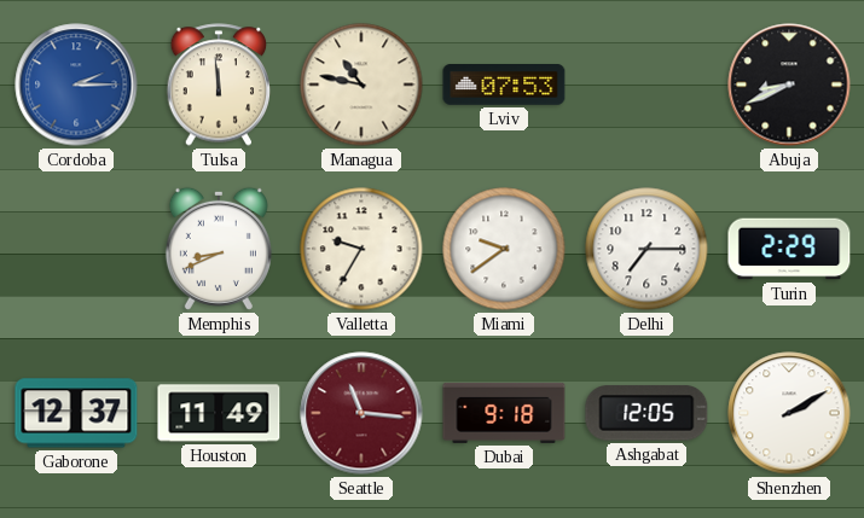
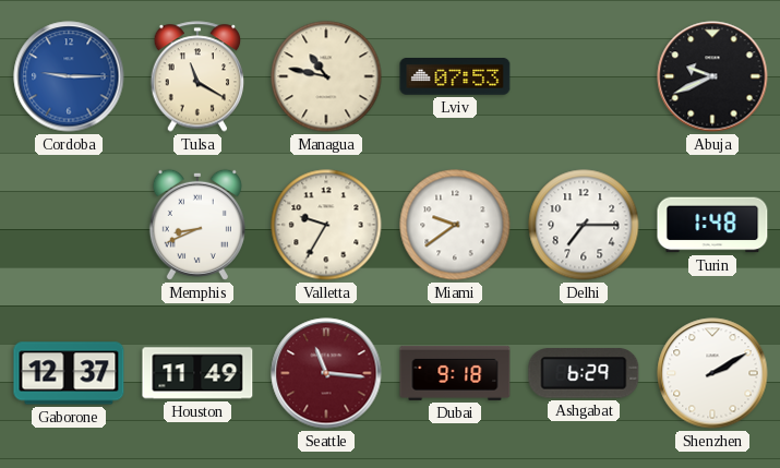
Cordoba: 2:15 -> 9:15
Tulsa: 11:59 -> 11:20
Abuja: 8:41 -> 9:41
Turin: 2:29 -> 1:48
Ashgabat: 12:05 -> 6:29
